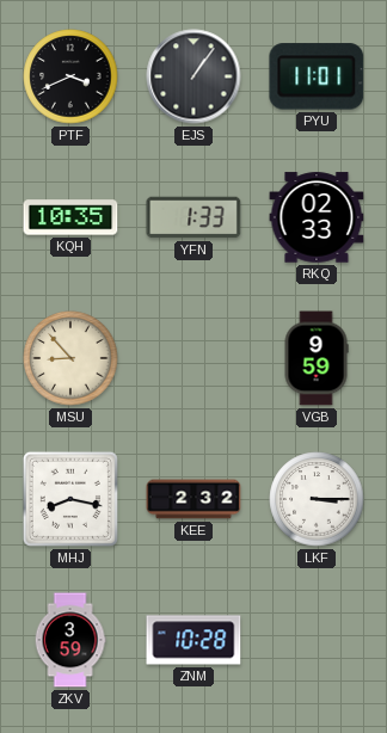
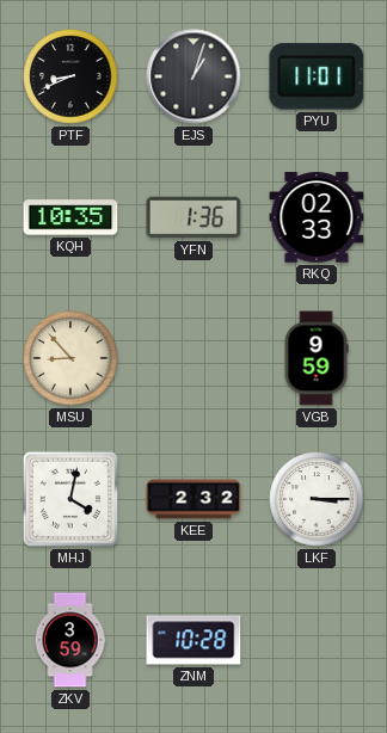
PTF: 3:41 -> 8:41
EJS: 1:06 -> 1:03
YFN: 1:33 -> 1:36
MHJ: 8:17 -> 4:02
